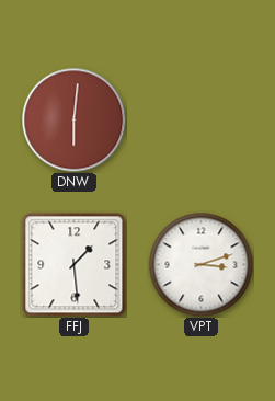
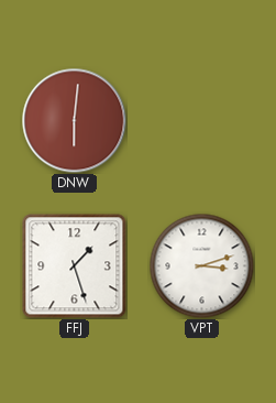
FFJ: 1:29 -> 1:27
